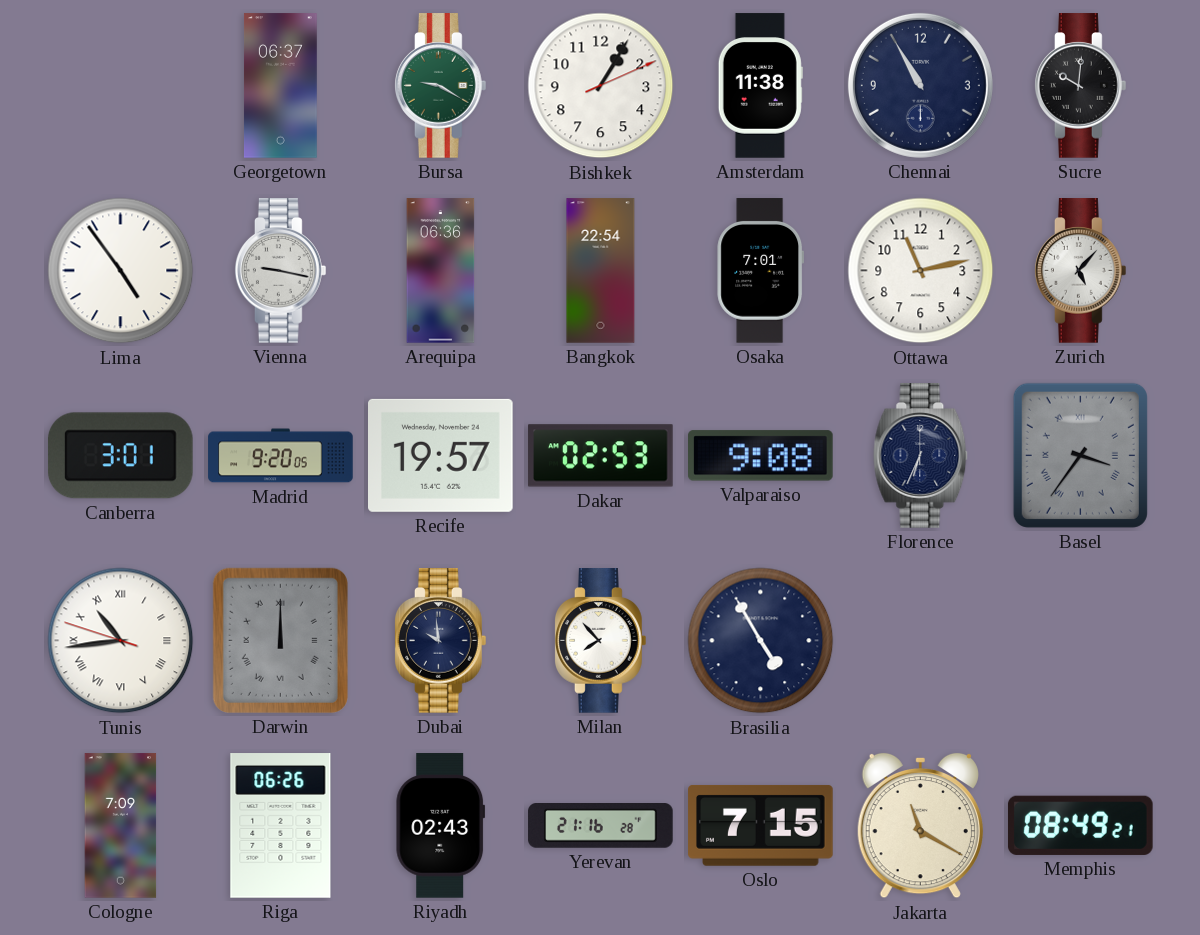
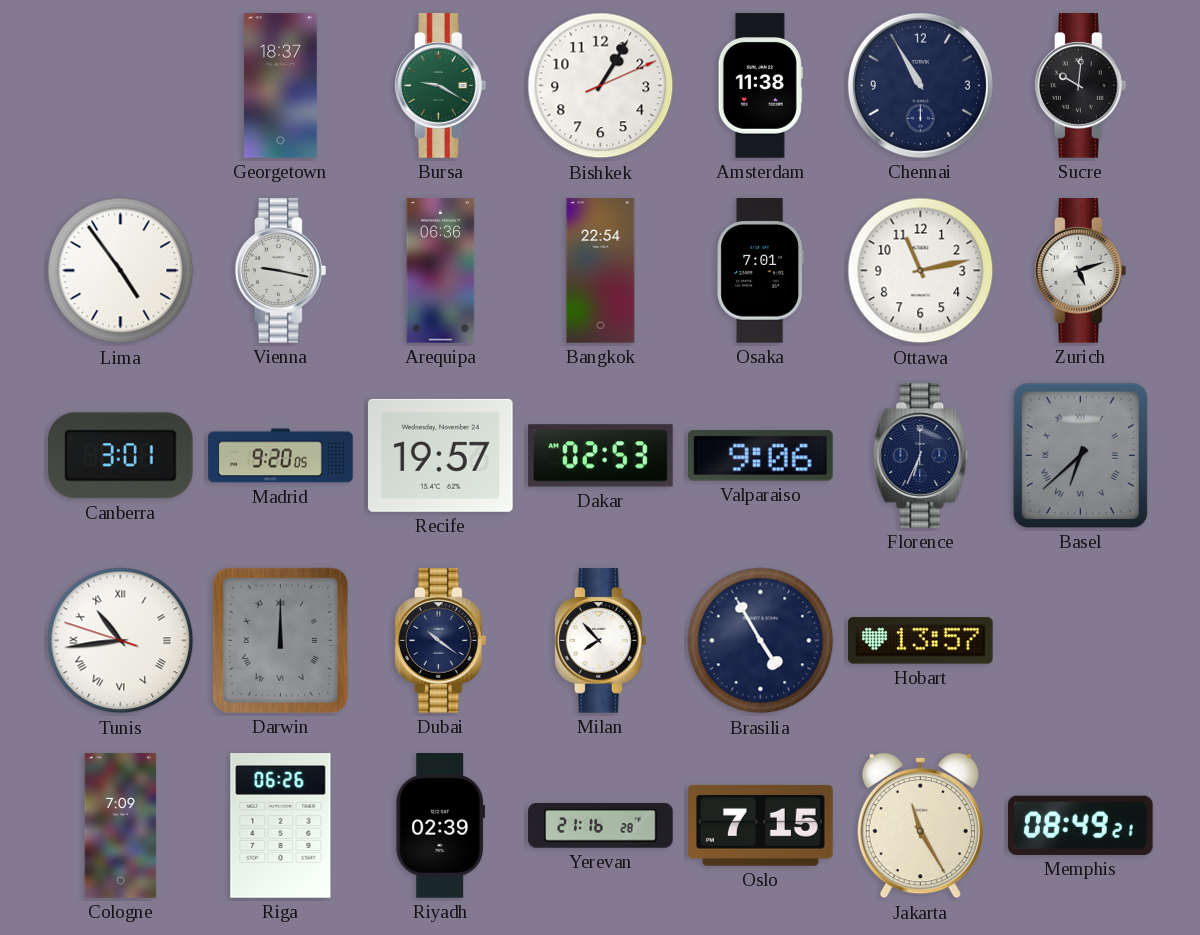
Georgetown: 06:37 -> 18:37
Zurich: 5:07 -> 5:12
Valparaiso: 9:08 -> 9:06
Basel: 3:36 -> 6:38
Dubai: 9:59 -> 10:21
Hobart: none -> 13:57
Riyadh: 02:43 -> 02:39
Jakarta: 11:20 -> 11:25
